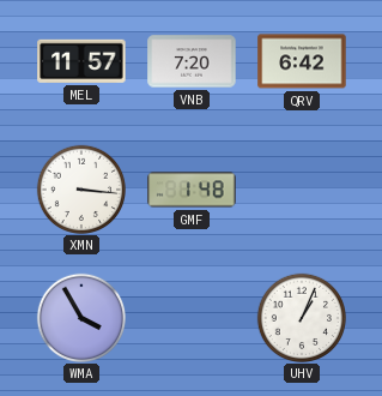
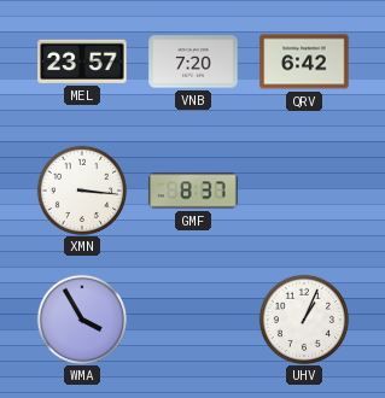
MEL: 11:57 -> 23:57
GMF: 1:48 -> 8:37
